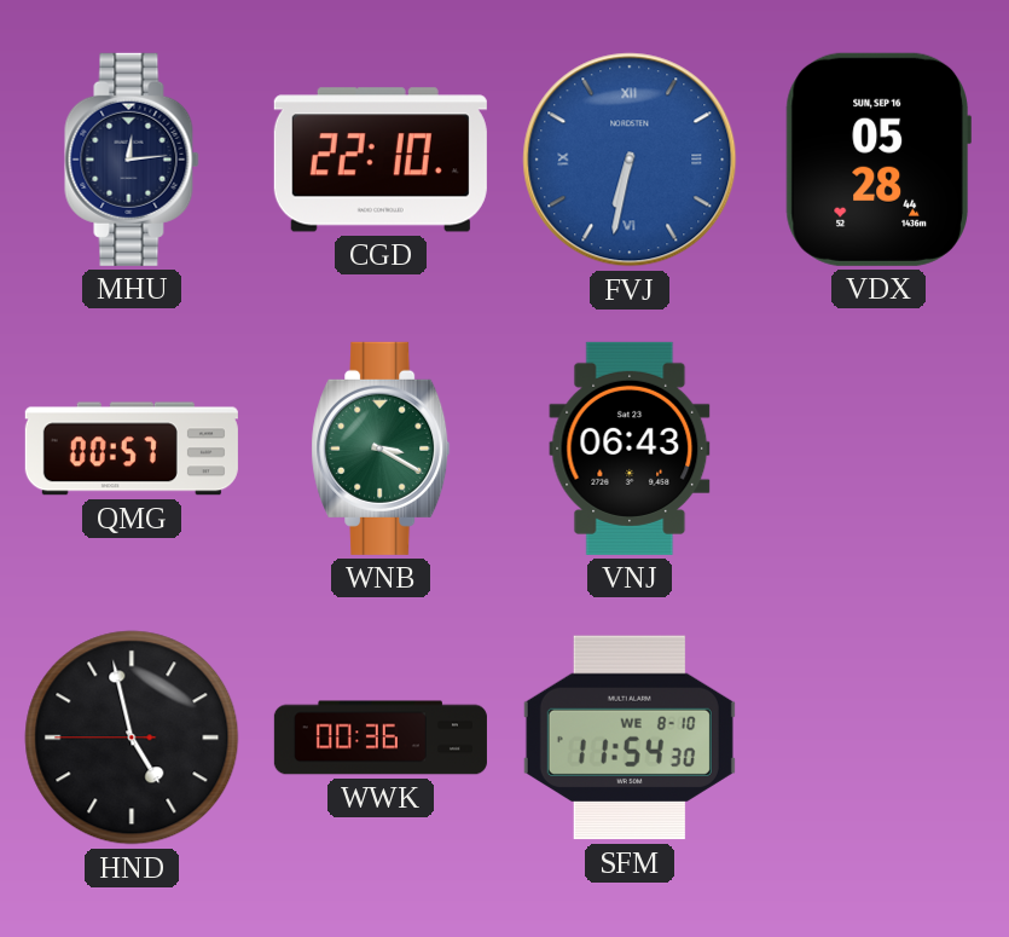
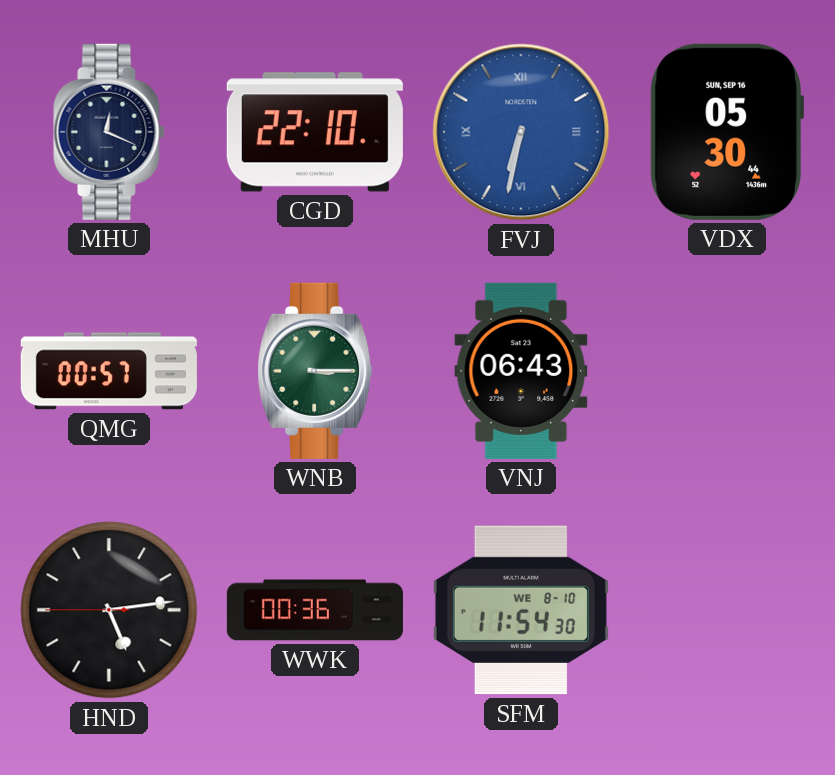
MHU: 12:14 -> 12:19
VDX: 05:28 -> 05:30
WNB: 3:20 -> 3:15
HND: 4:57 -> 5:13
